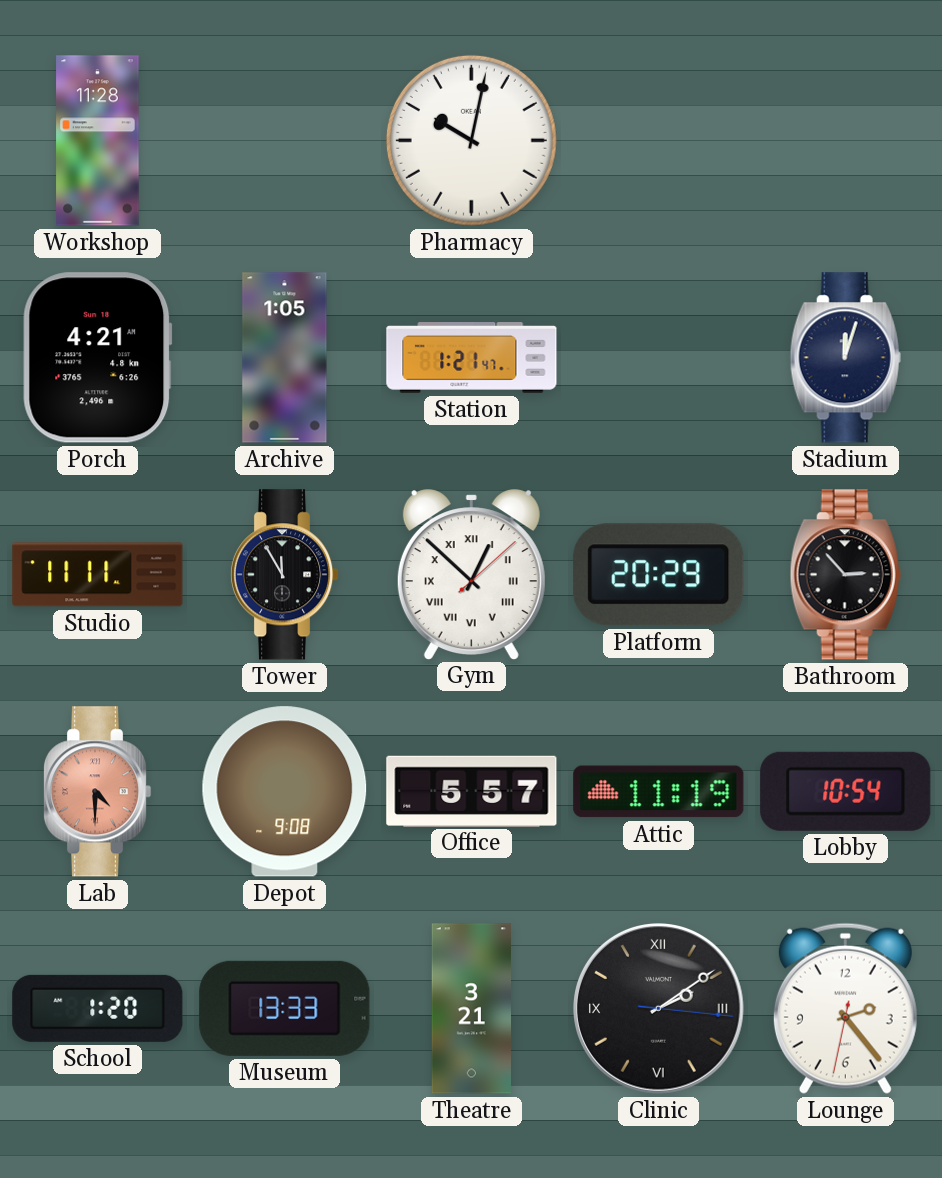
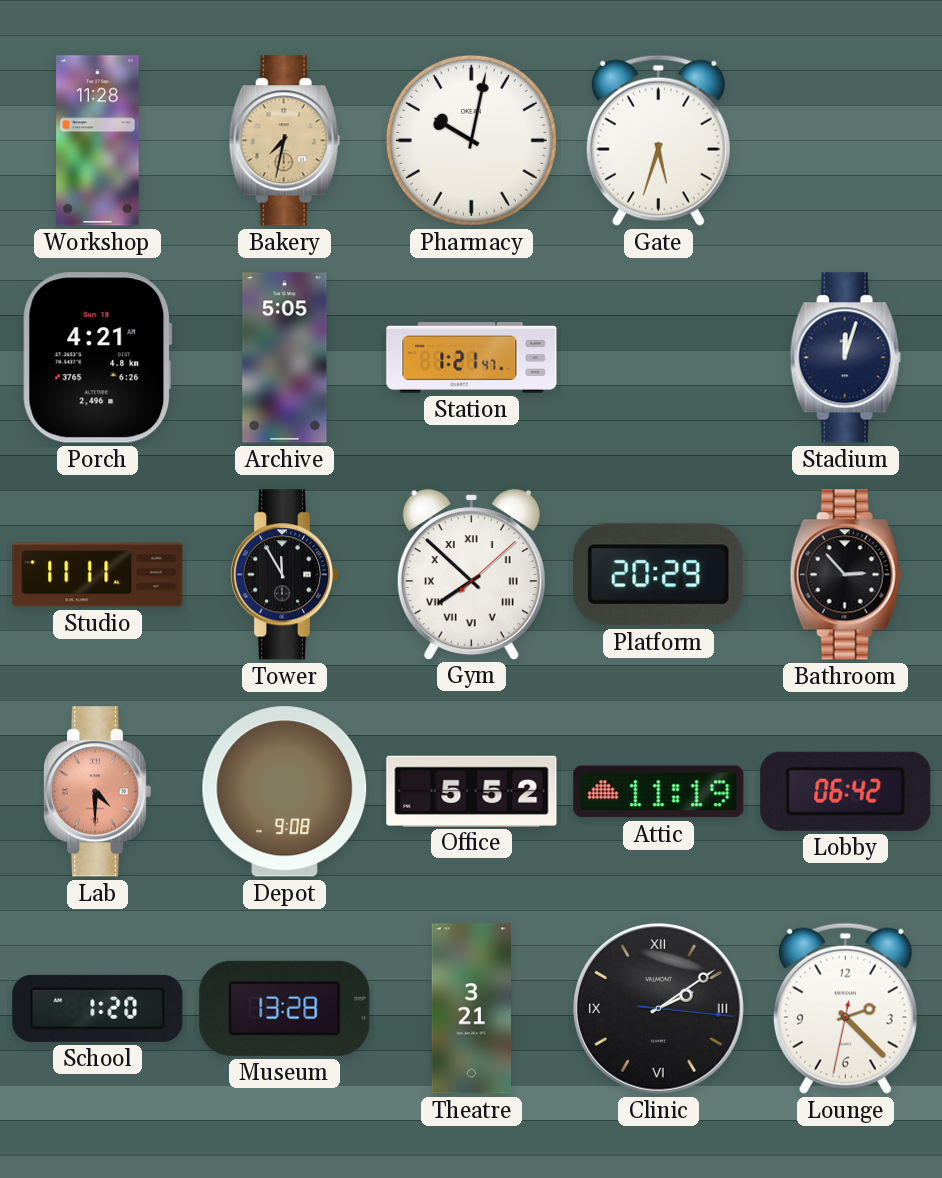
Bakery: none -> 7:32
Gate: none -> 5:33
Archive: 1:05 -> 5:05
Gym: 12:52 -> 7:52
Office: 5:57 -> 5:52
Lobby: 10:54 -> 06:42
Museum: 13:33 -> 13:28
Lounge: 2:23 -> 2:22
